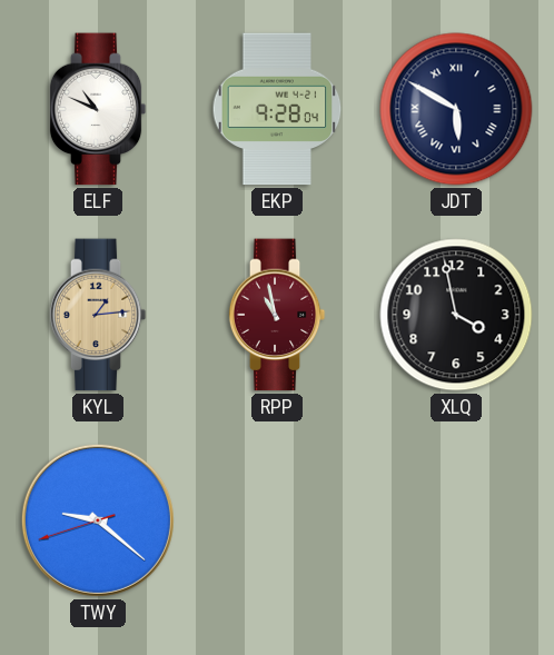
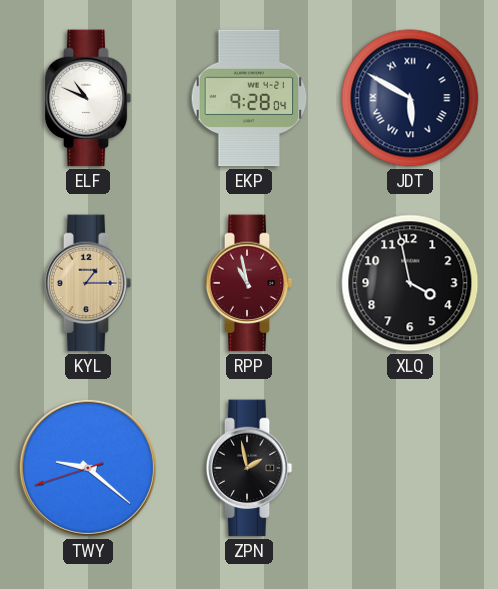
KYL: 1:14 -> 1:15
ZPN: none -> 1:58
